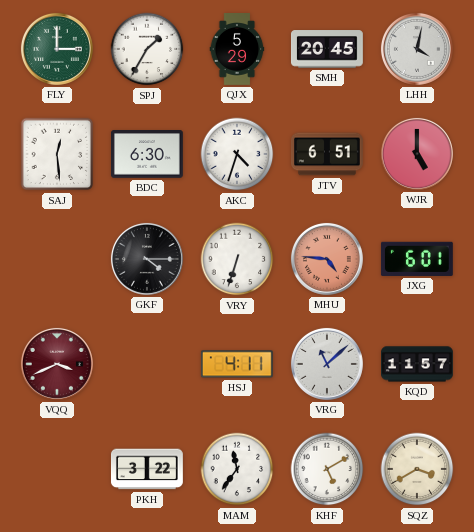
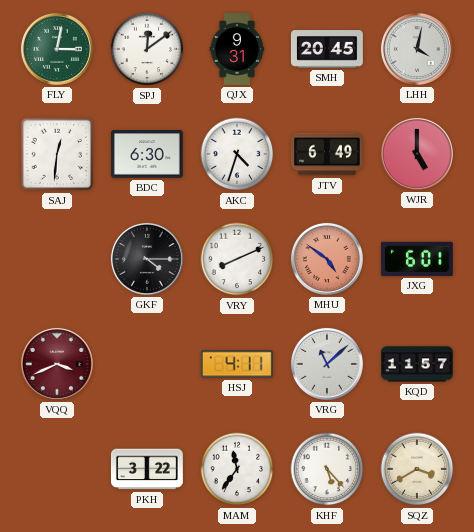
FLY: 3:00 -> 3:02
SPJ: 1:35 -> 12:09
QJX: 5:29 -> 9:31
SAJ: 12:29 -> 12:31
JTV: 6:51 -> 6:49
VRY: 6:33 -> 8:11
MHU: 4:46 -> 4:51
KHF: 5:10 -> 5:23
